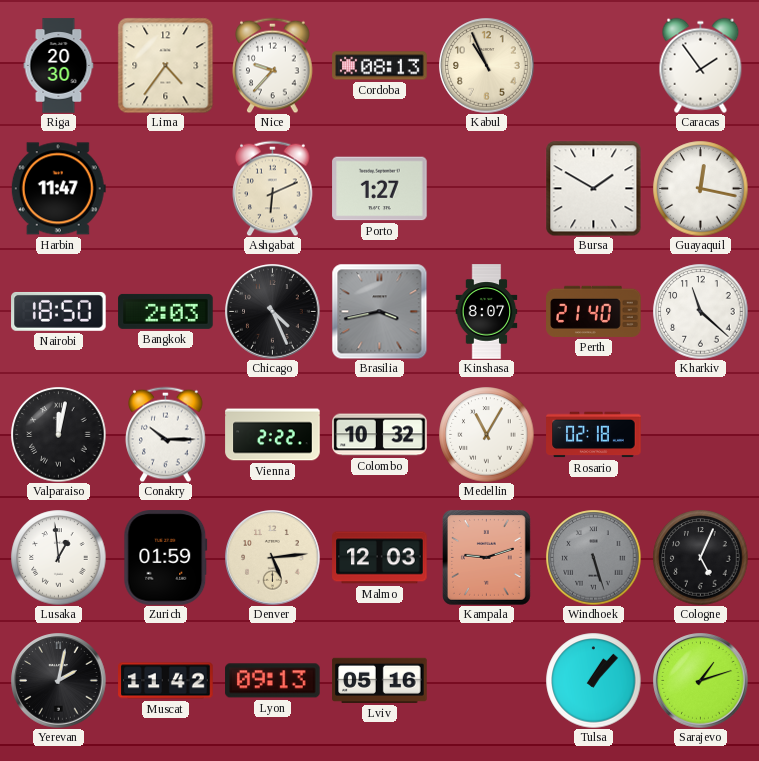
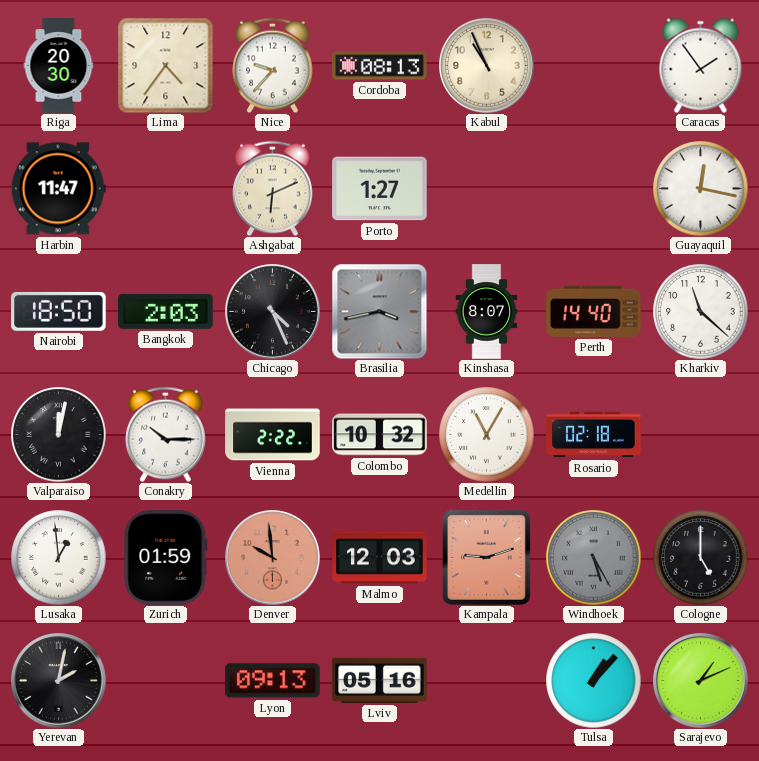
Bursa: 1:50 -> none
Perth: 21:40 -> 14:40
Denver: 5:14 -> 9:59
Denver dial: cream -> salmon
Windhoek: 5:27 -> 5:25
Cologne: 5:04 -> 5:00
Muscat: 11:42 -> none
Sarajevo: 1:12 -> 1:11
